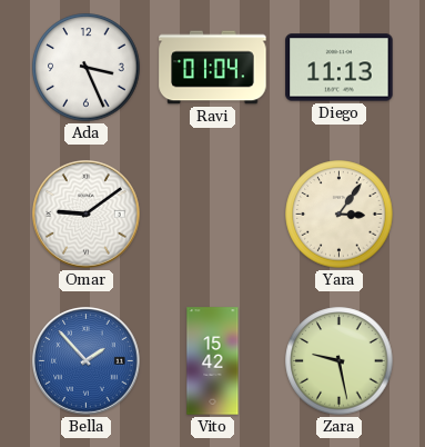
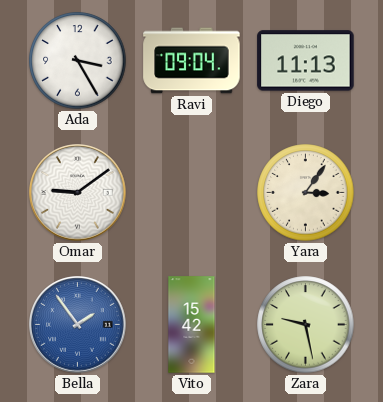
Ada: 3:26 -> 3:25
Ravi: 01:04 -> 09:04
Bella: 1:53 -> 1:54
